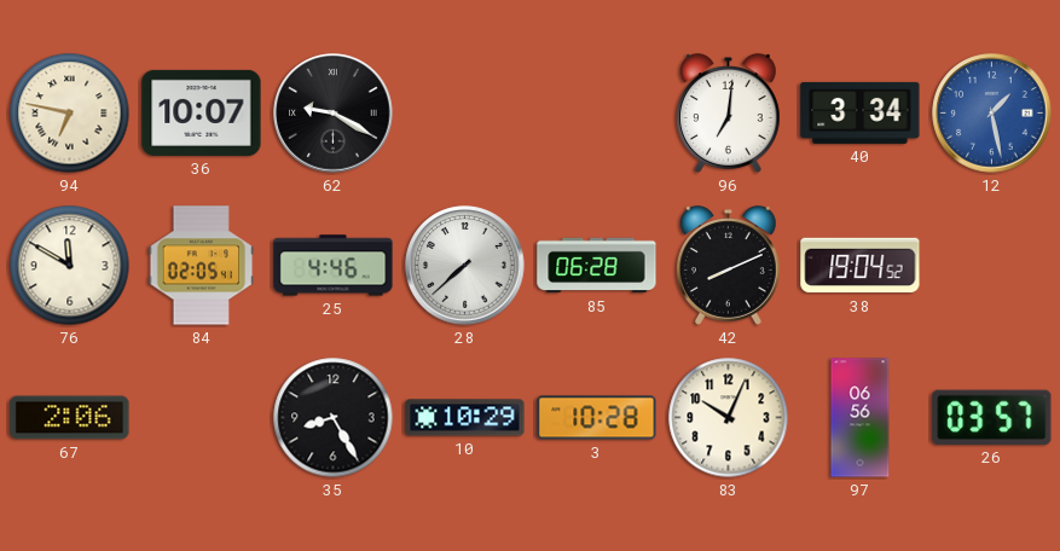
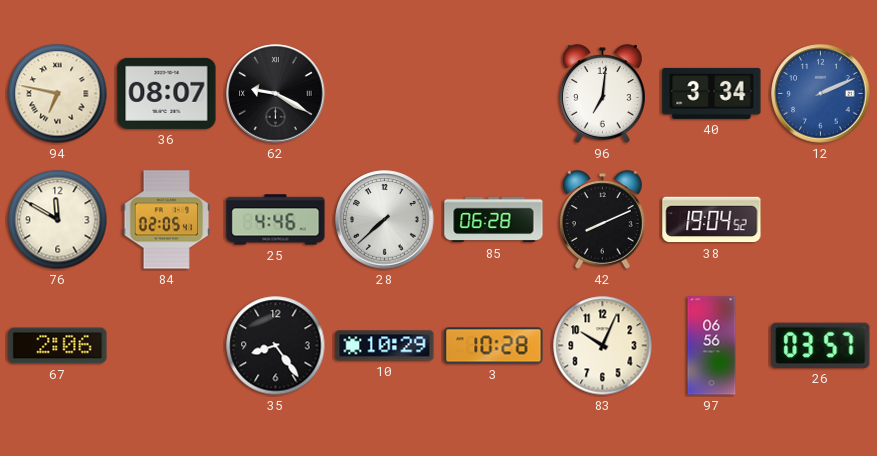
36: 10:07 -> 08:07
12: 1:28 -> 2:11
35: 8:25 -> 8:24
